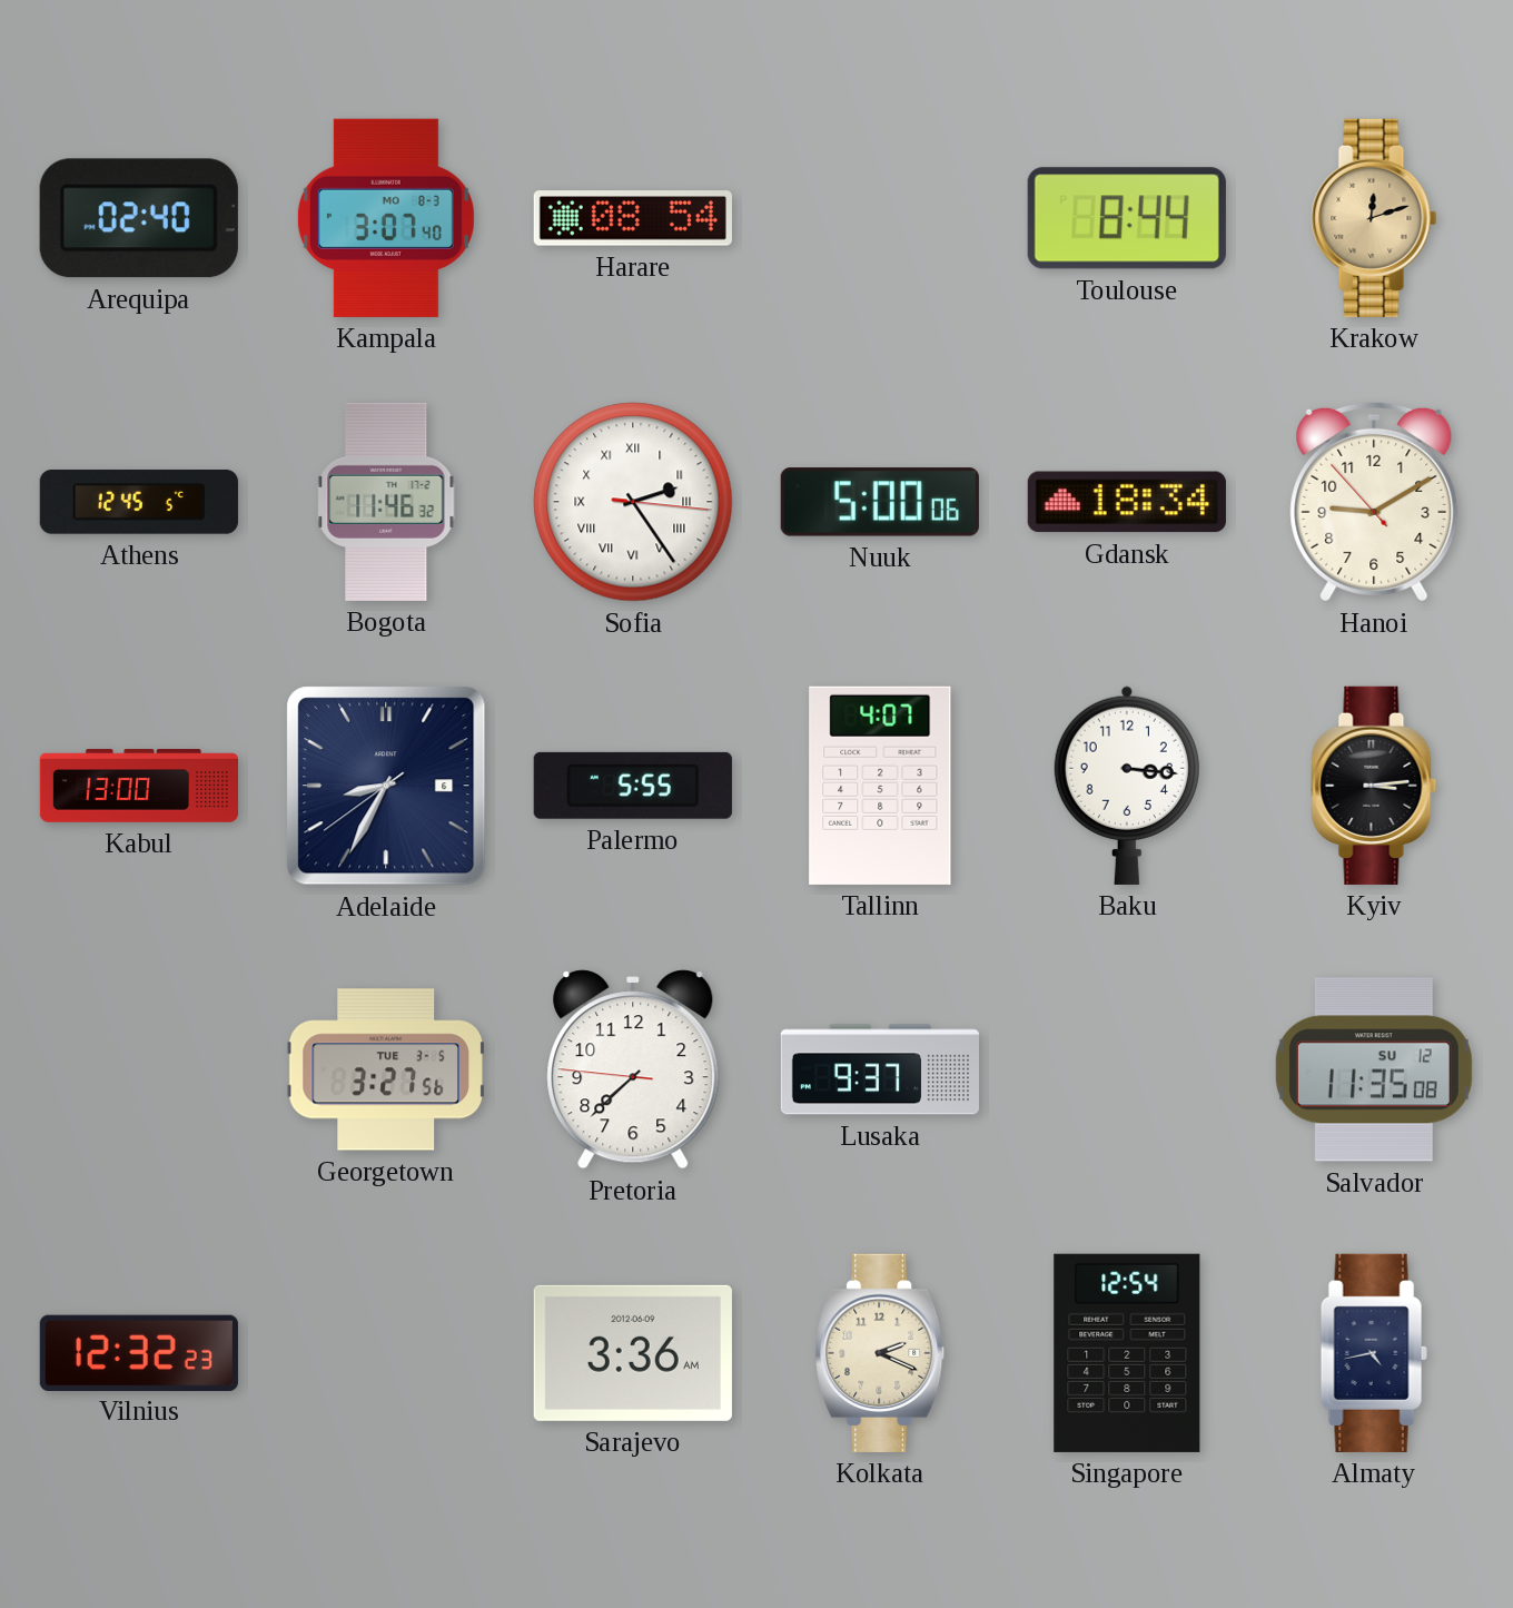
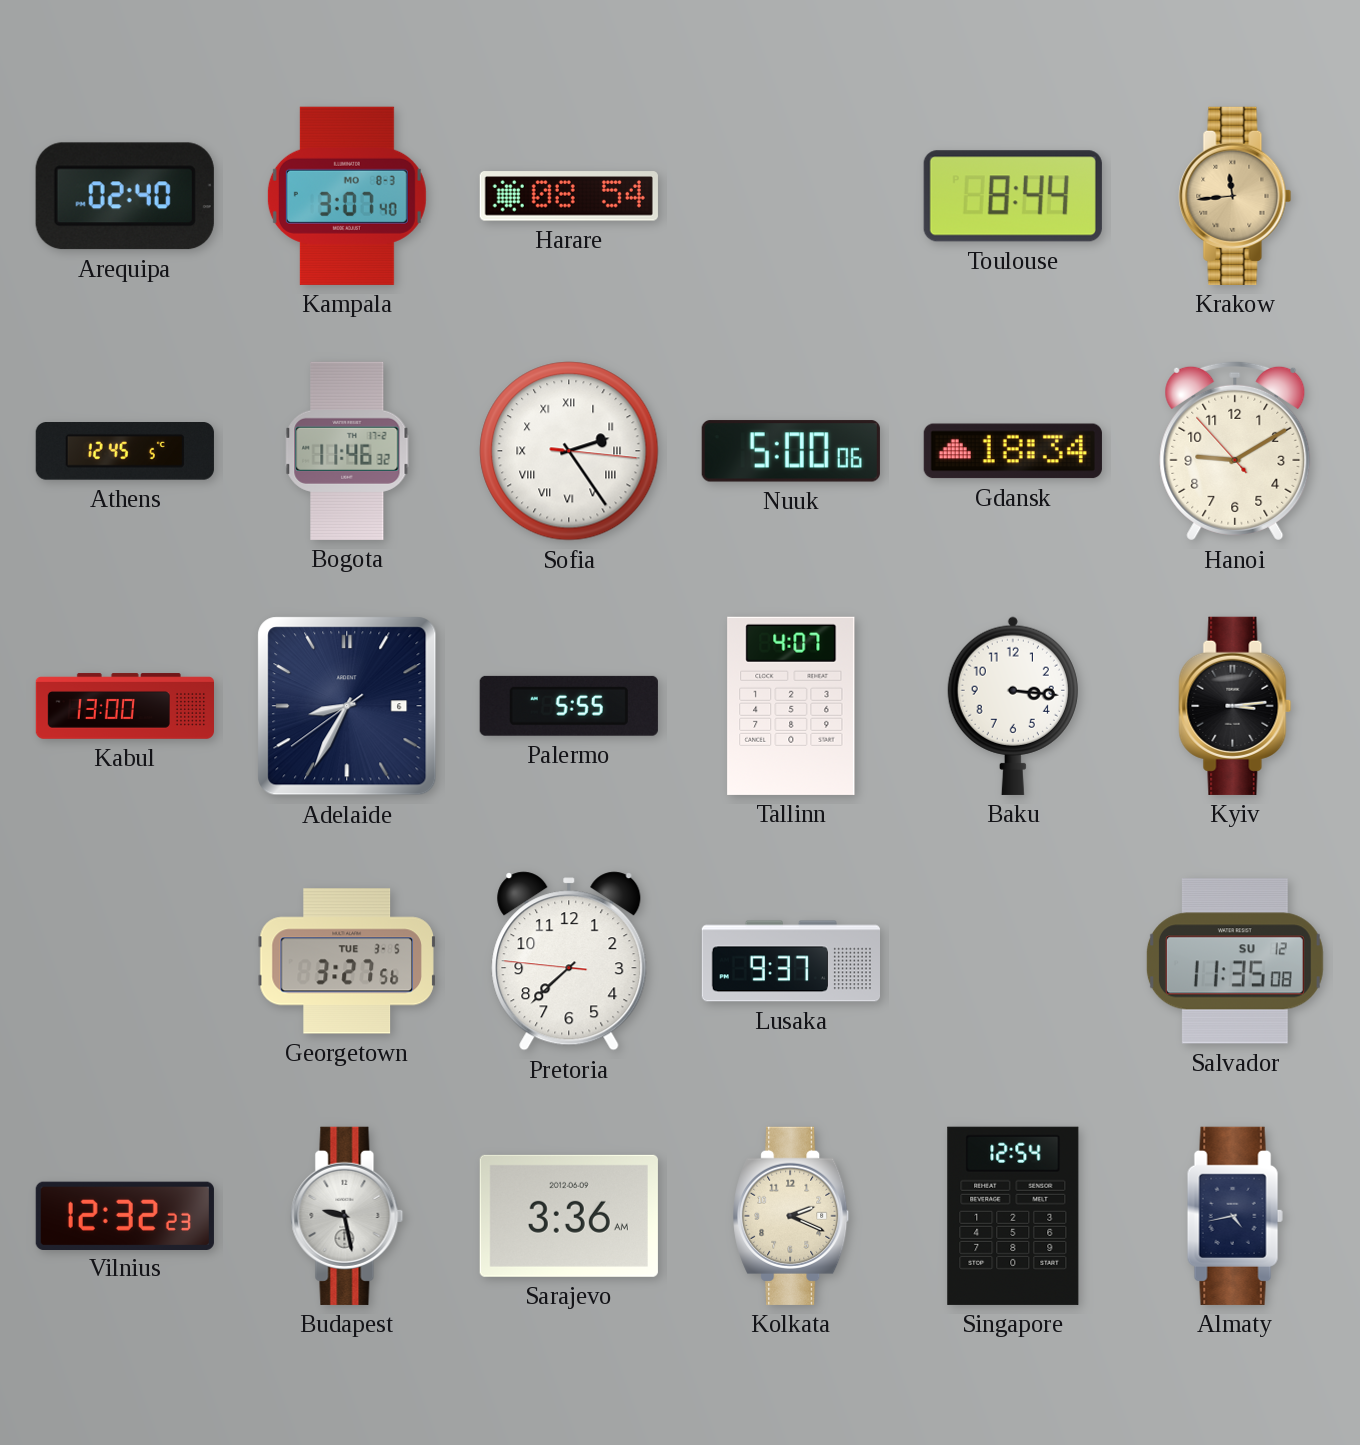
Krakow: 12:12 -> 11:44
Budapest: none -> 9:28
